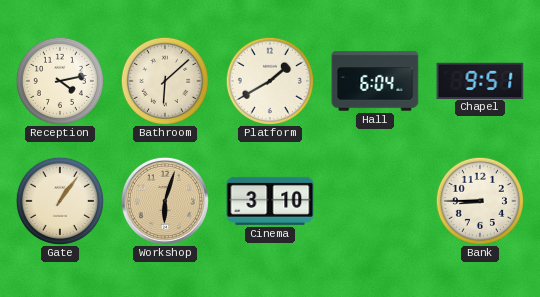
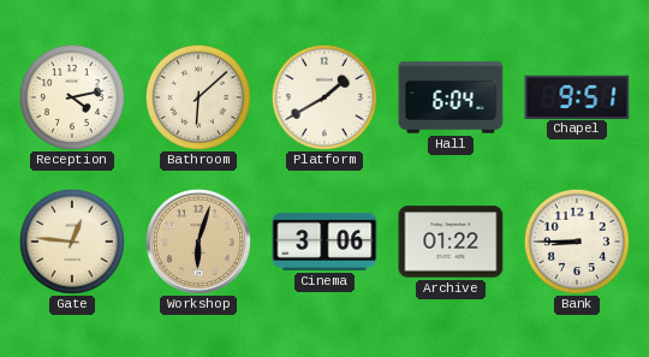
Gate: 1:06 -> 12:46
Cinema: 3:10 -> 3:06
Archive: none -> 01:22
